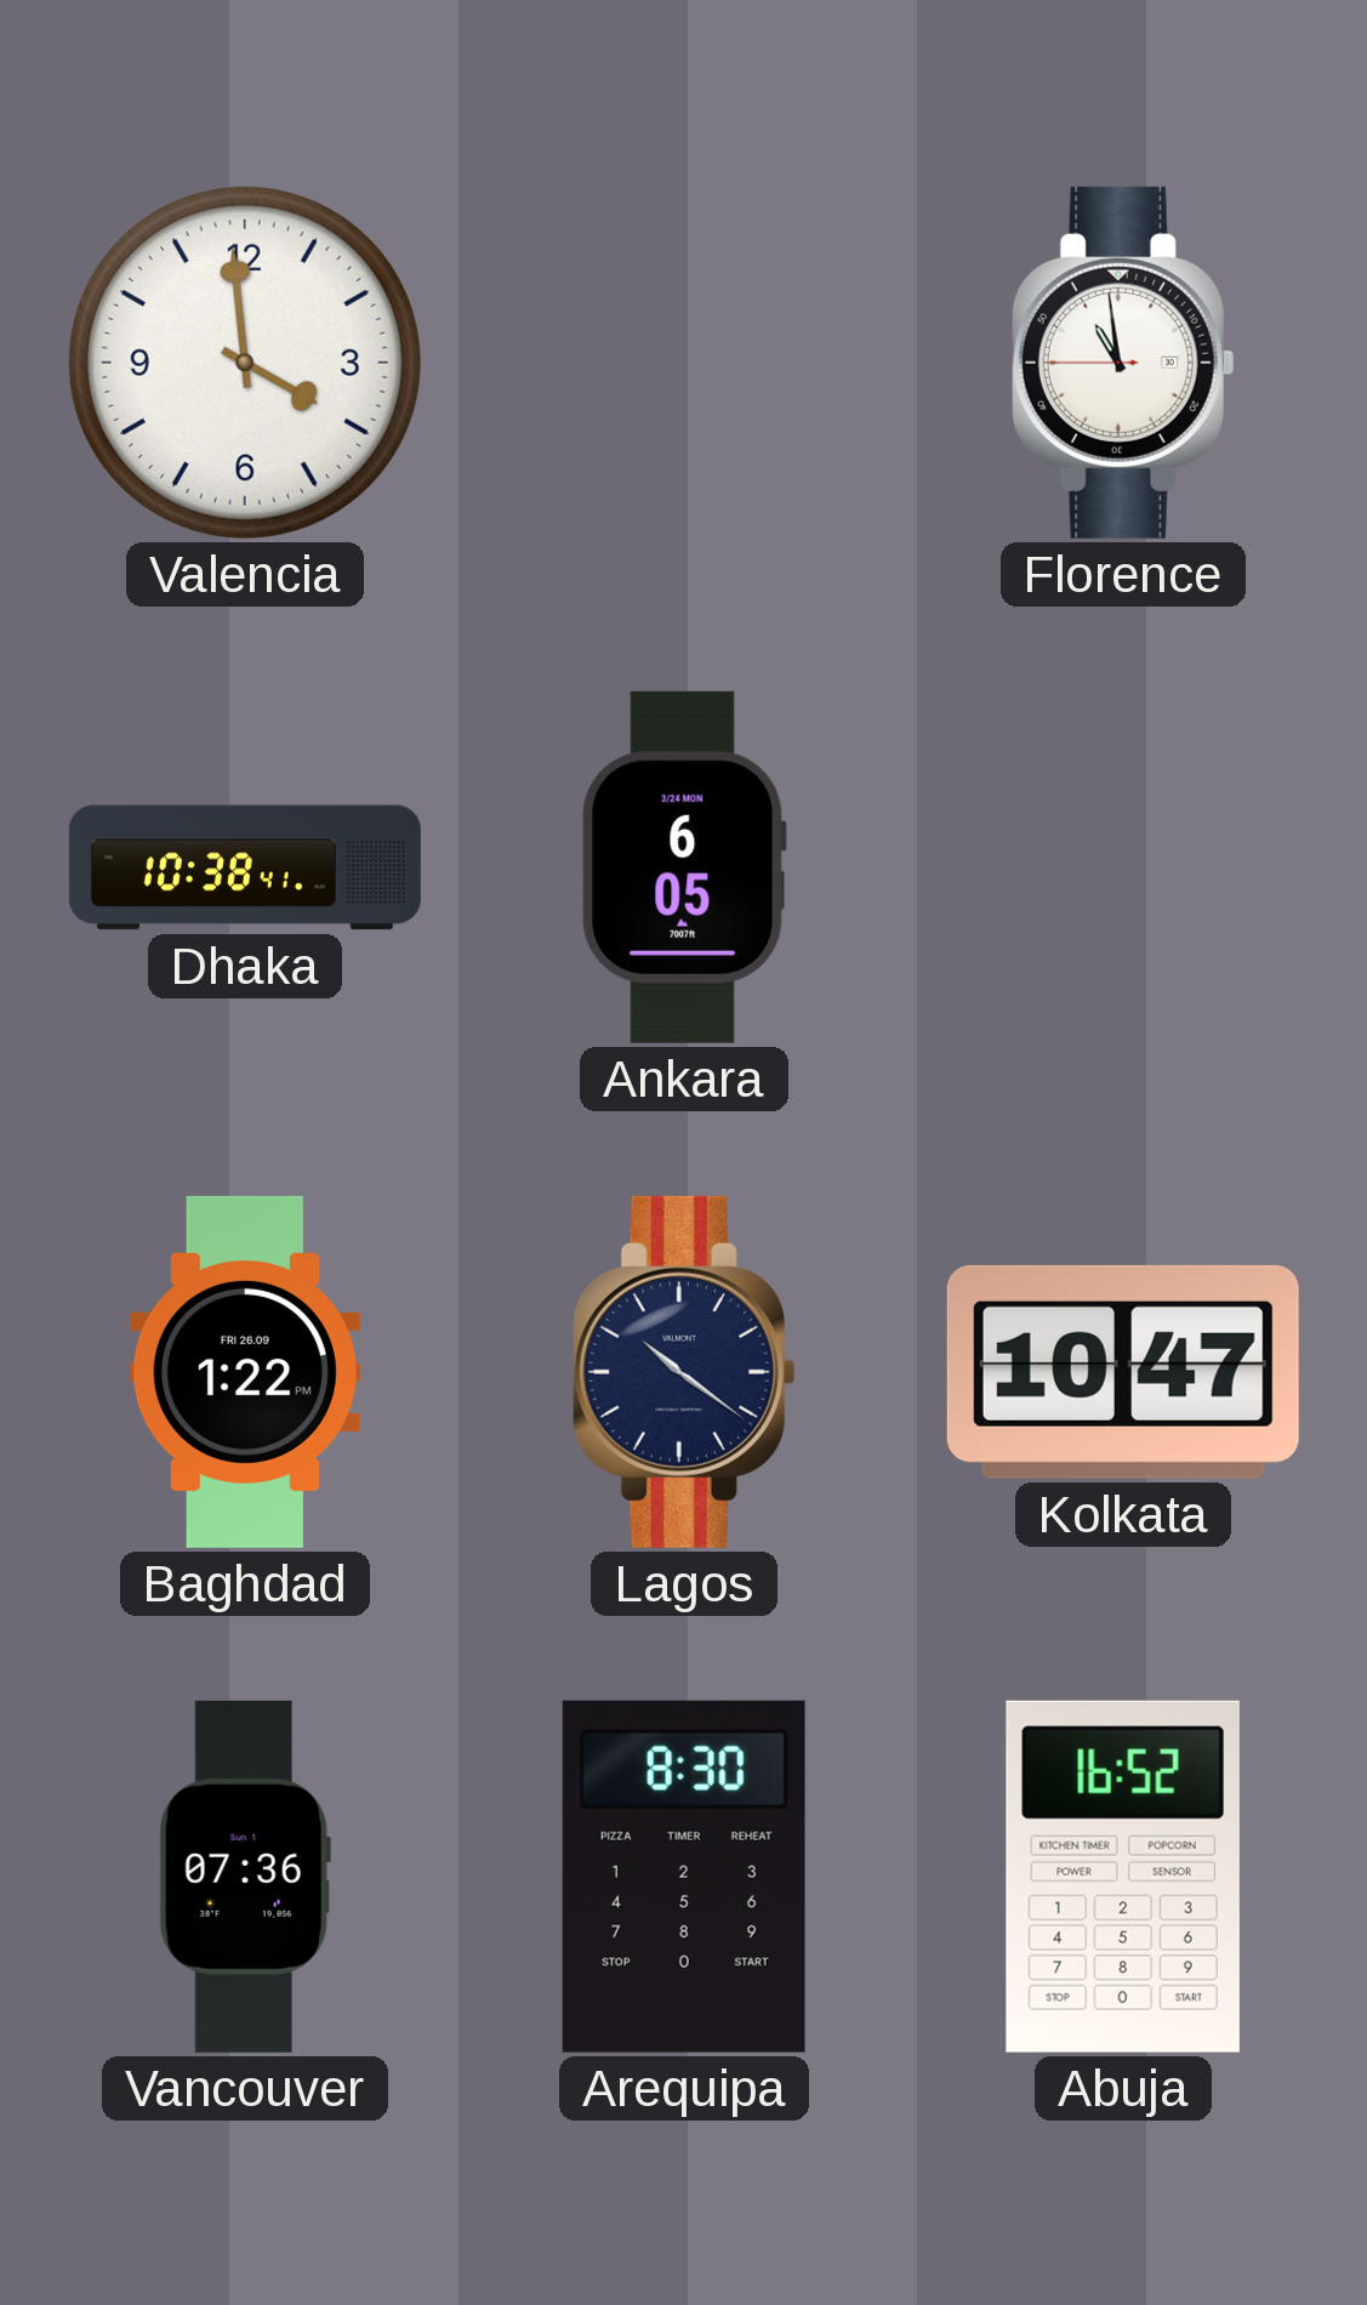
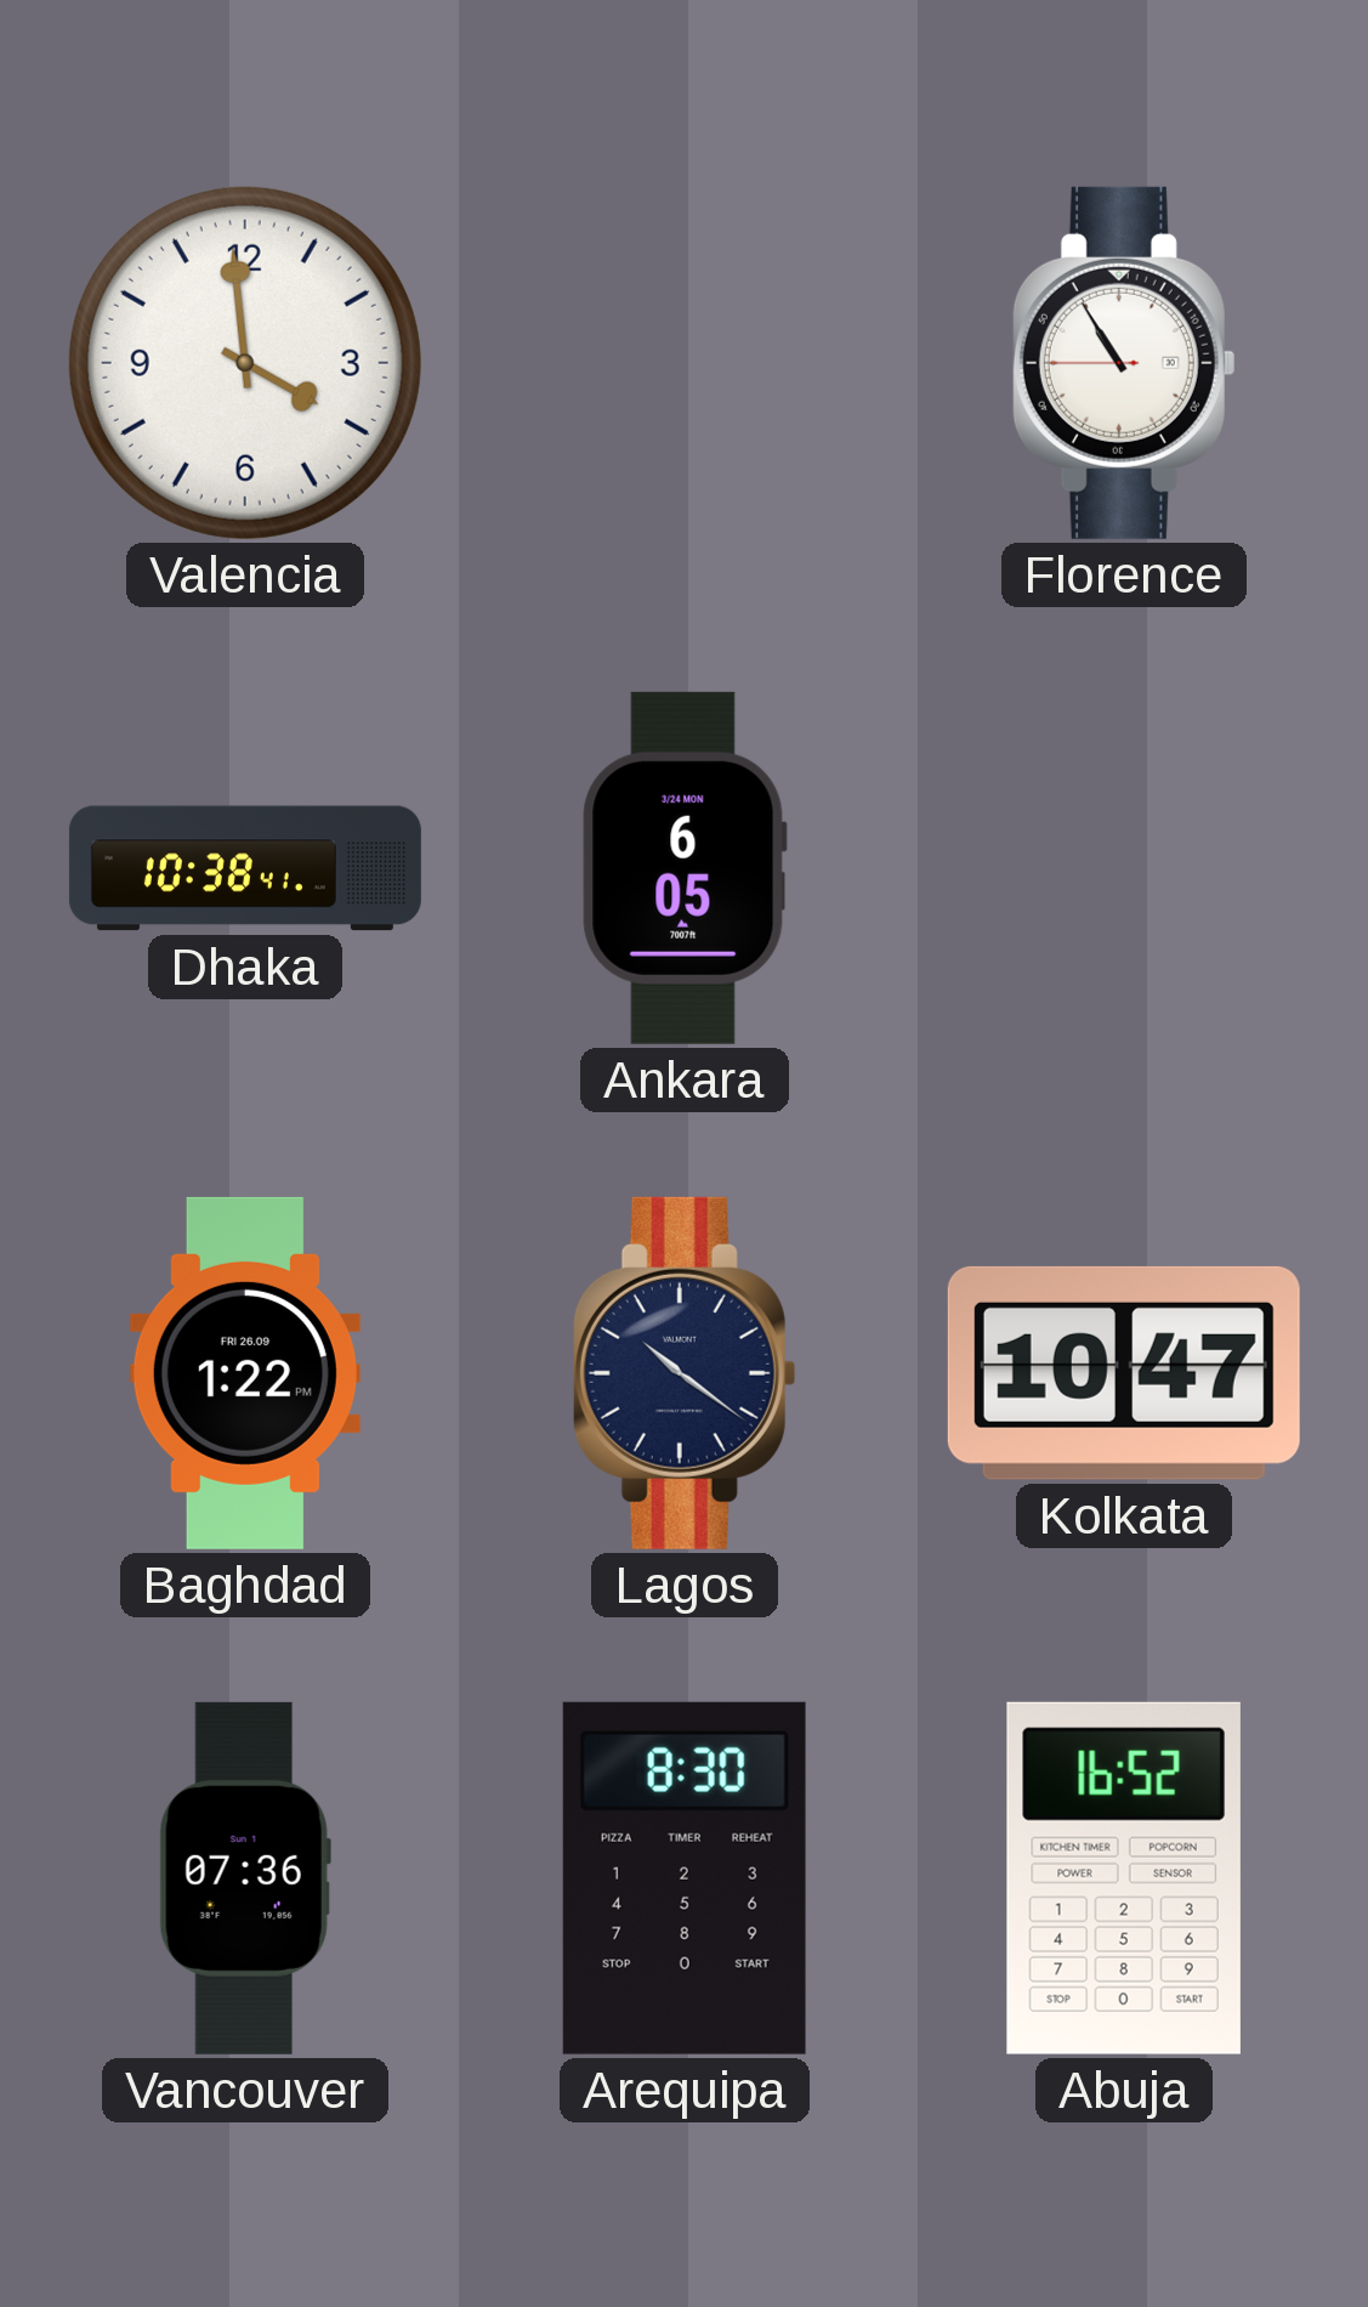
Florence: 10:58 -> 10:54
